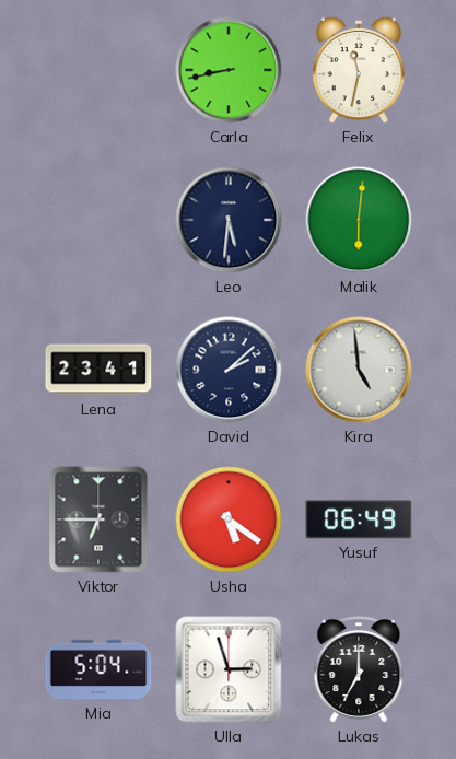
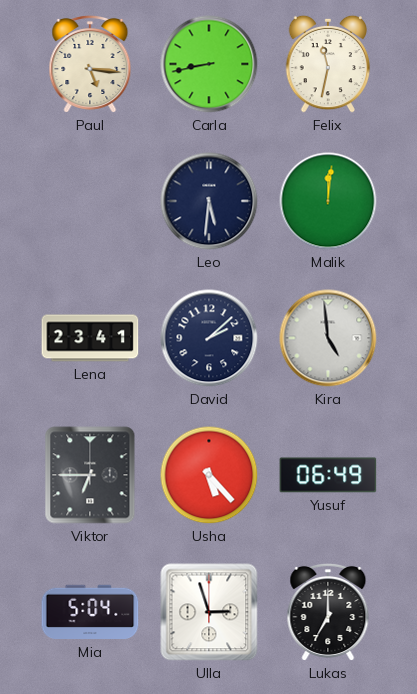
Paul: none -> 5:16
Malik: 6:01 -> 12:01
Usha: 5:21 -> 5:23
